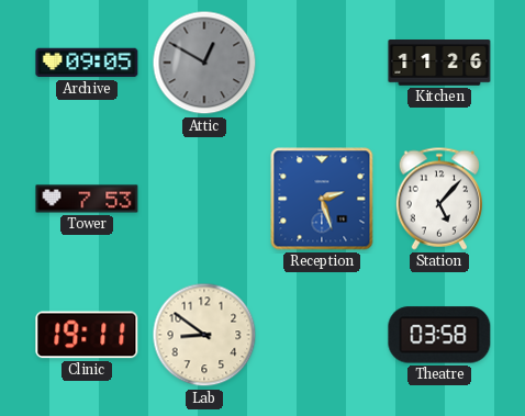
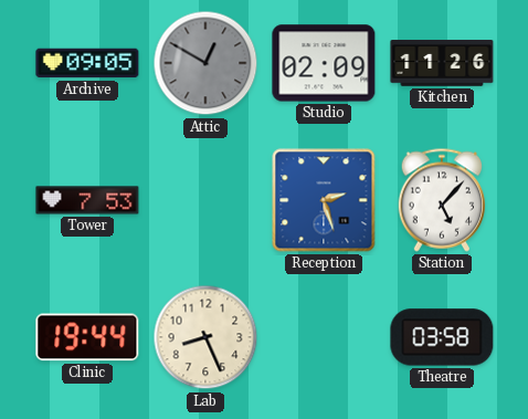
Studio: none -> 02:09
Clinic: 19:11 -> 19:44
Lab: 8:51 -> 8:26
